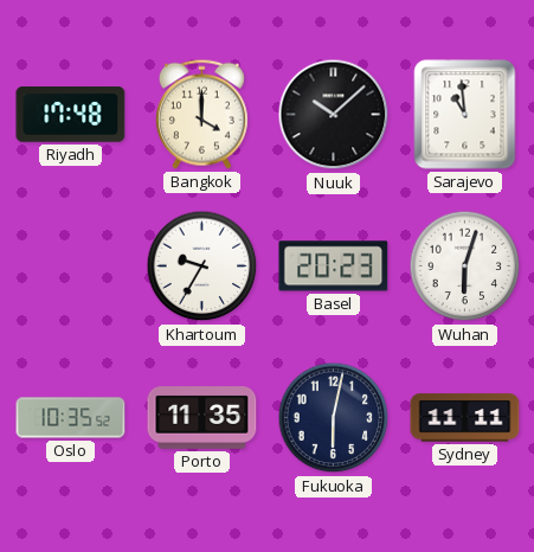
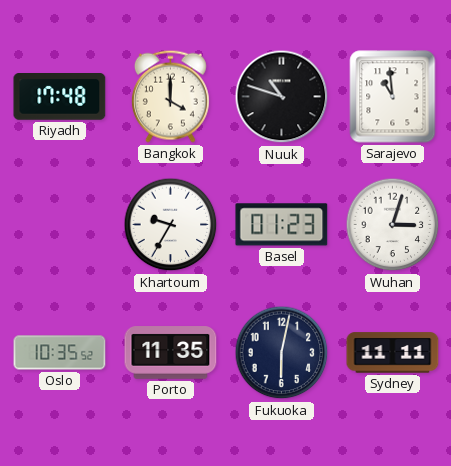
Nuuk: 10:08 -> 10:48
Basel: 20:23 -> 01:23
Wuhan: 6:03 -> 3:03
